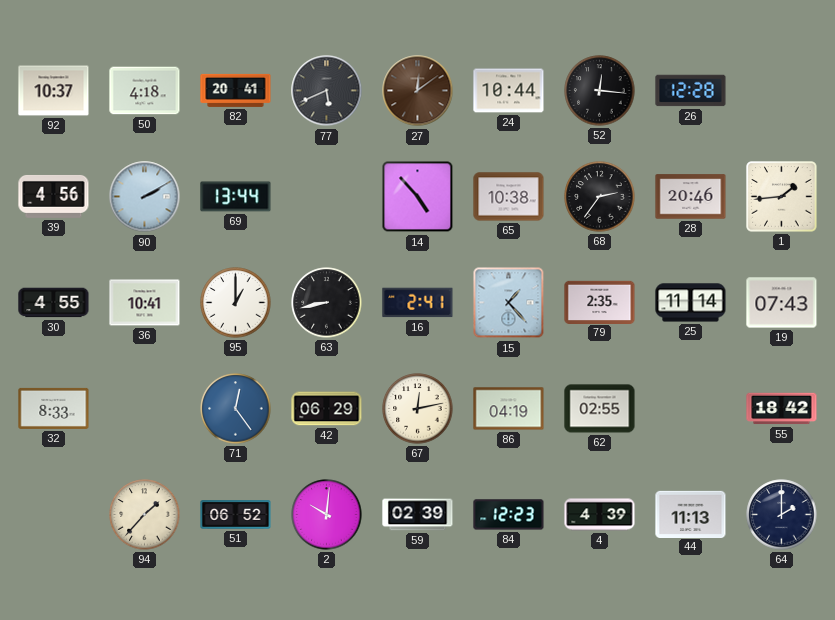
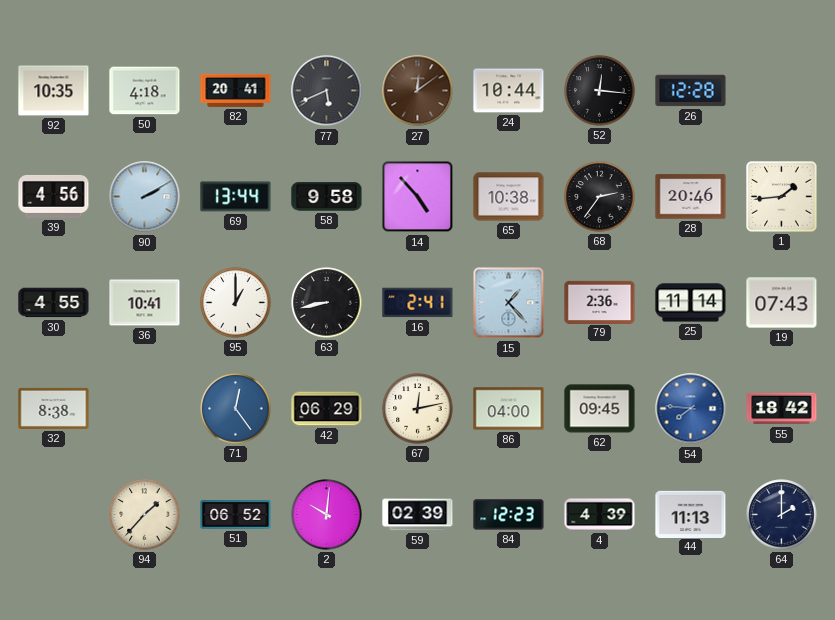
92: 10:37 -> 10:35
58: none -> 9:58
79: 2:35 -> 2:36
32: 8:33 -> 8:38
86: 04:19 -> 04:00
62: 02:55 -> 09:45
54: none -> 7:46
